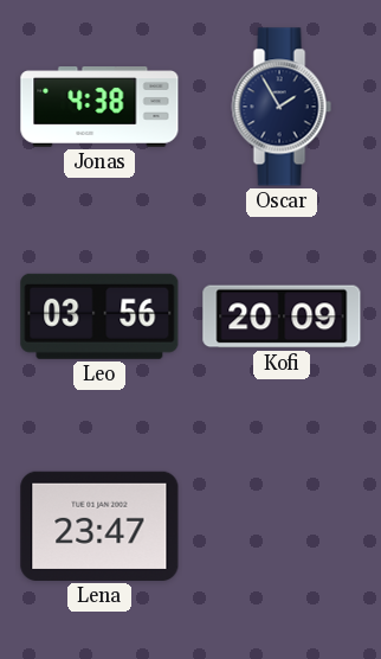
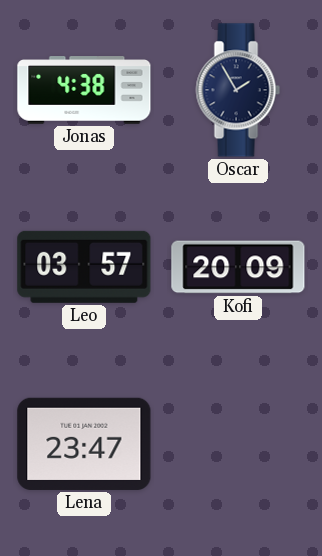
Leo: 03:56 -> 03:57
